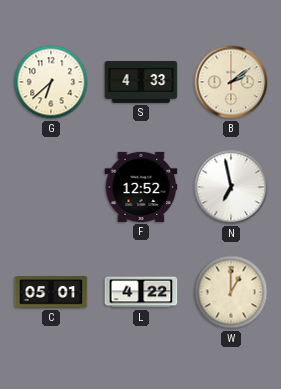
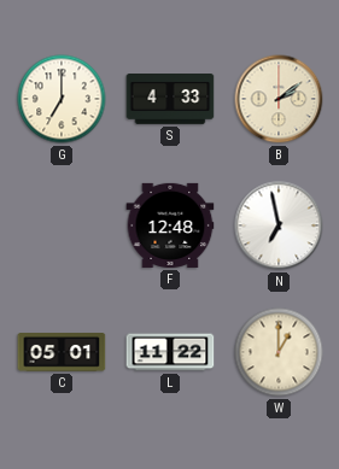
G: 6:38 -> 7:00
F: 12:52 -> 12:48
L: 4:22 -> 11:22
